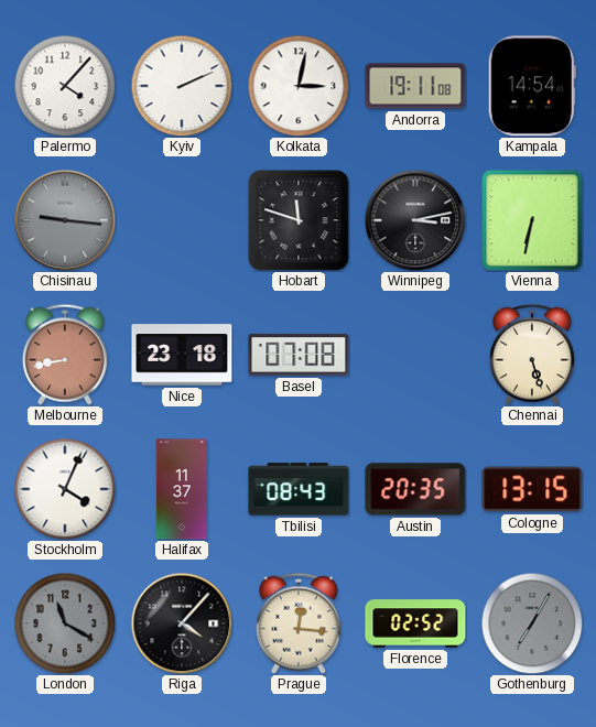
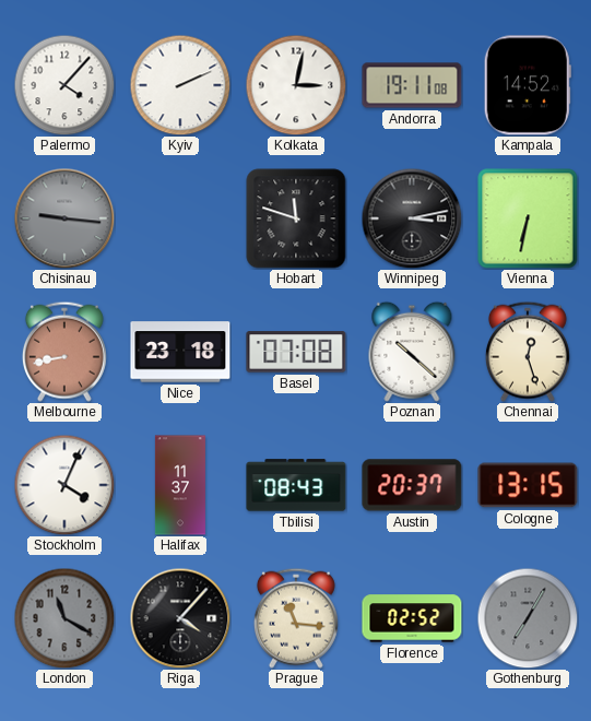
Kampala: 14:54 -> 14:52
Poznan: none -> 10:22
Chennai: 5:27 -> 12:27
Austin: 20:35 -> 20:37
Prague: 12:16 -> 11:16
